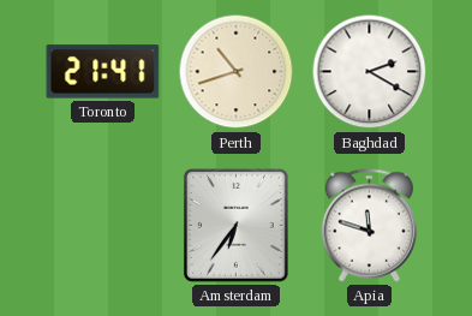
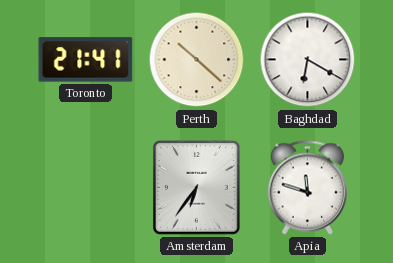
Perth: 10:42 -> 10:22
Baghdad: 2:20 -> 6:20
